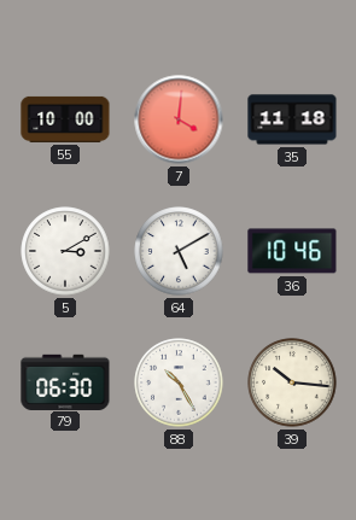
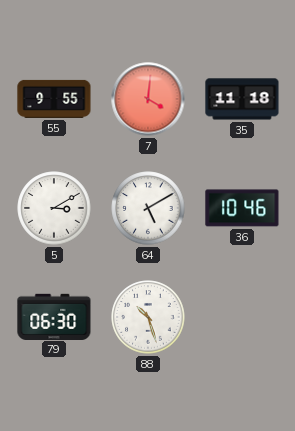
55: 10:00 -> 9:55
88: 10:25 -> 10:27
39: 10:16 -> none
